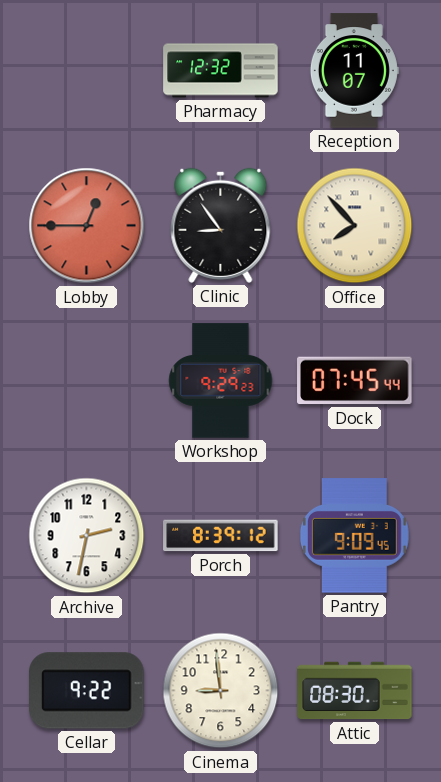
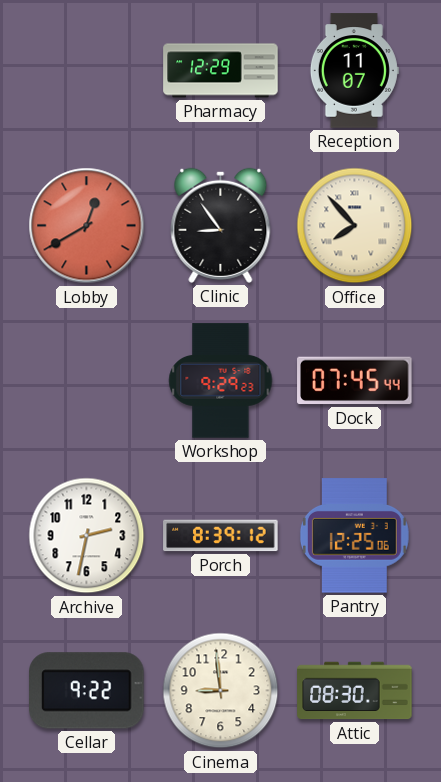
Pharmacy: 12:32 -> 12:29
Lobby: 12:45 -> 12:40
Pantry: 9:09 -> 12:25
